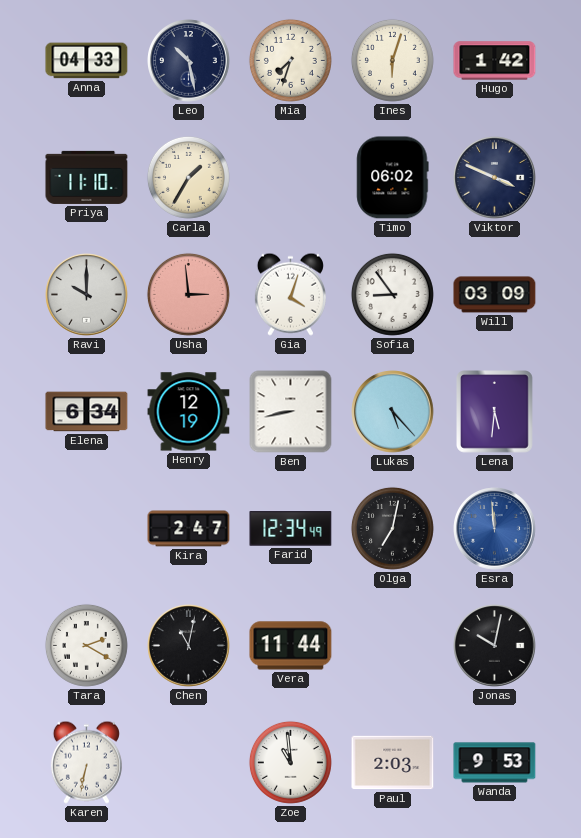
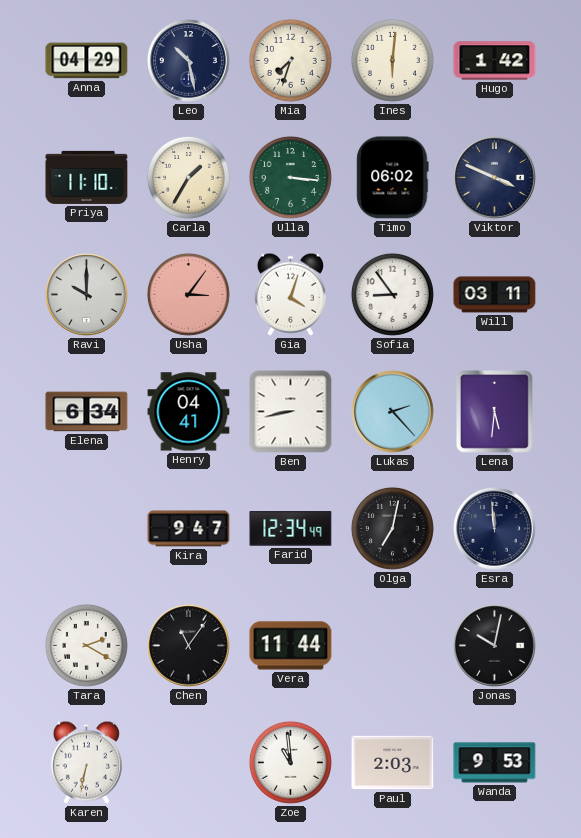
Anna: 04:33 -> 04:29
Ines: 6:03 -> 6:01
Ulla: none -> 3:16
Usha: 2:59 -> 3:06
Will: 03:09 -> 03:11
Henry: 12:19 -> 04:41
Lukas: 5:23 -> 2:23
Kira: 2:47 -> 9:47
Esra dial: blue -> navy
Chen: 11:02 -> 11:06
